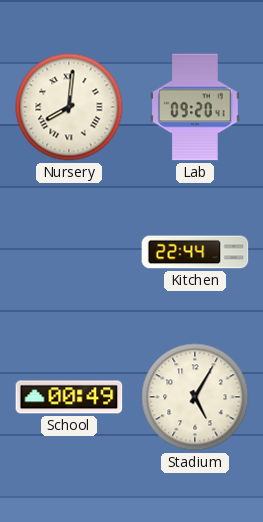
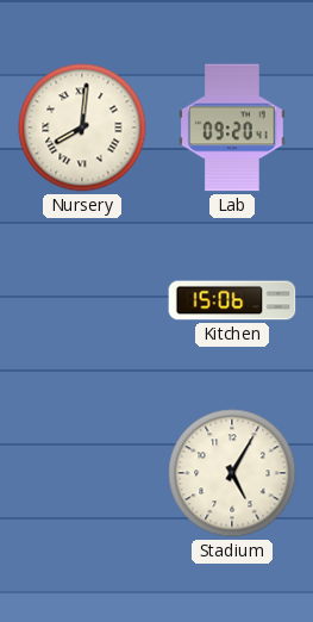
Kitchen: 22:44 -> 15:06
School: 00:49 -> none
